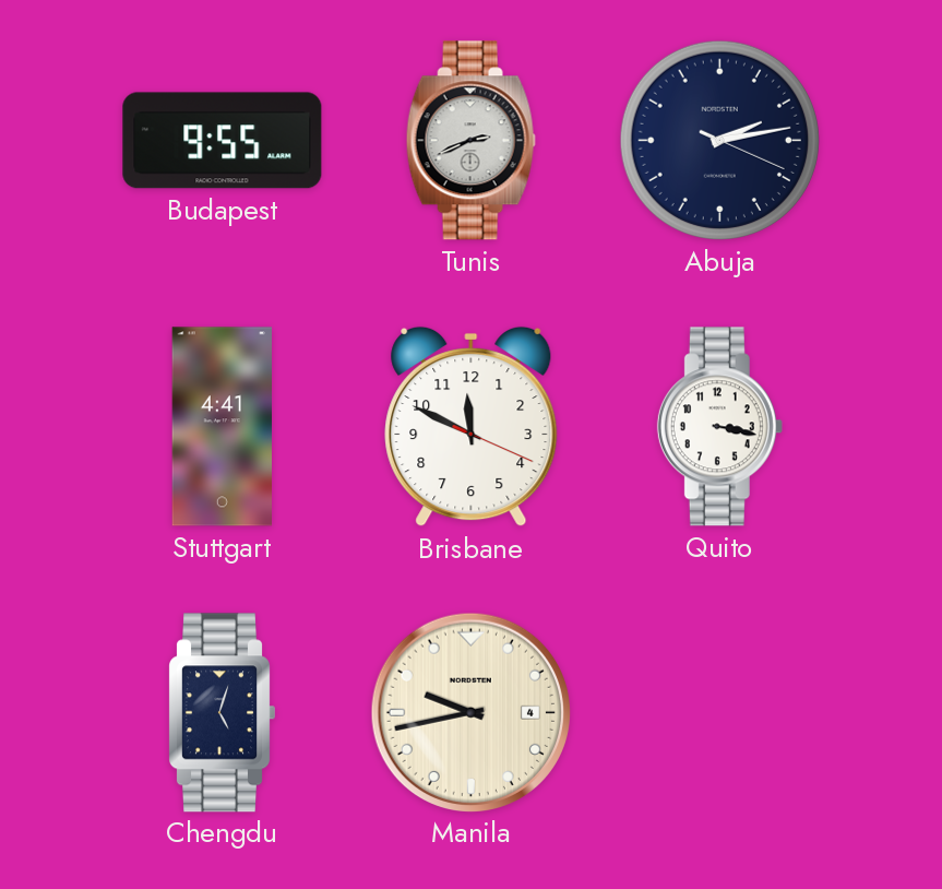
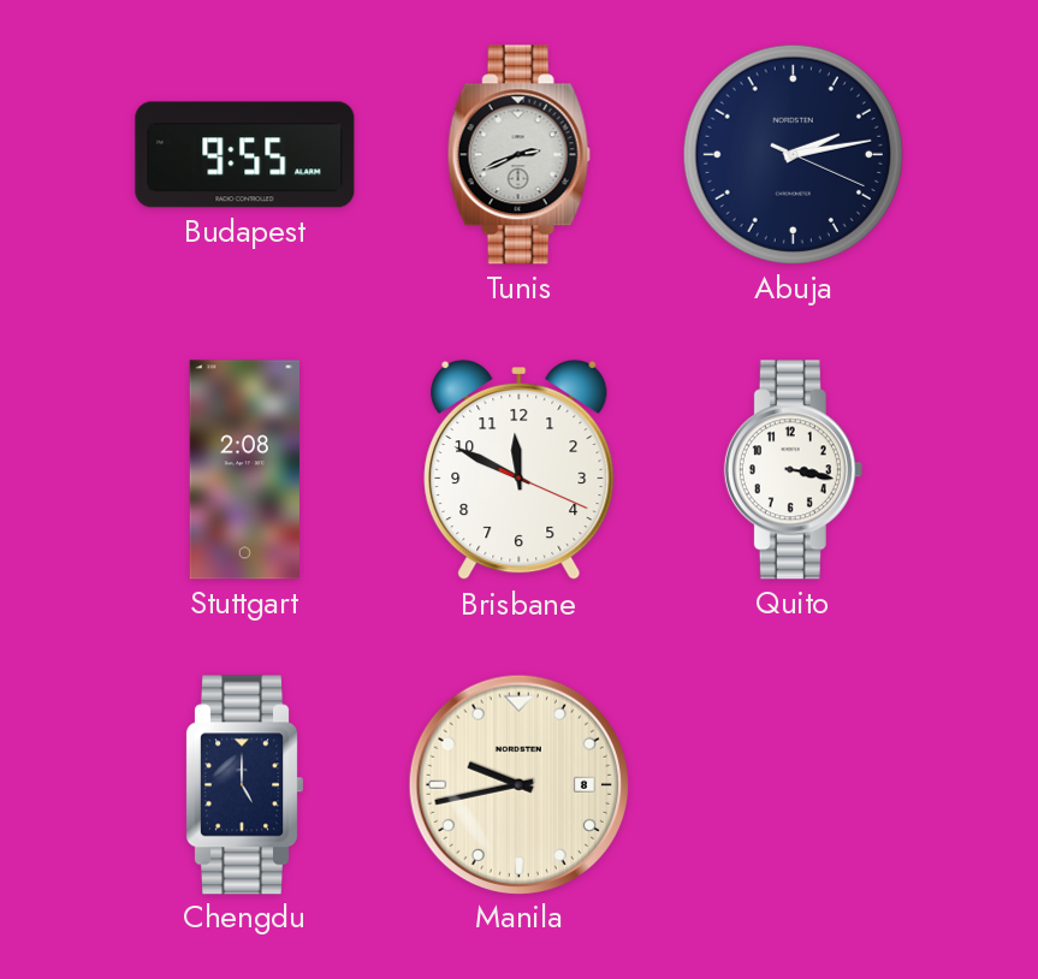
Stuttgart: 4:41 -> 2:08
Chengdu: 5:03 -> 5:00
Manila date: 4 -> 8
